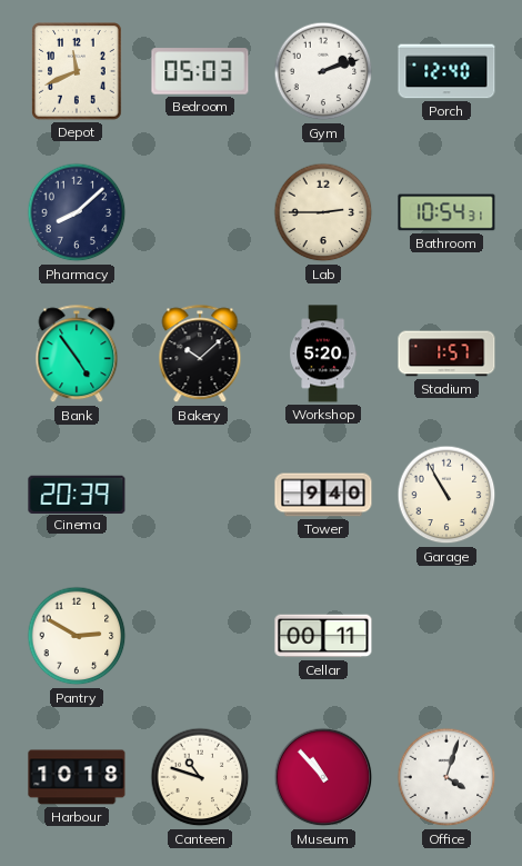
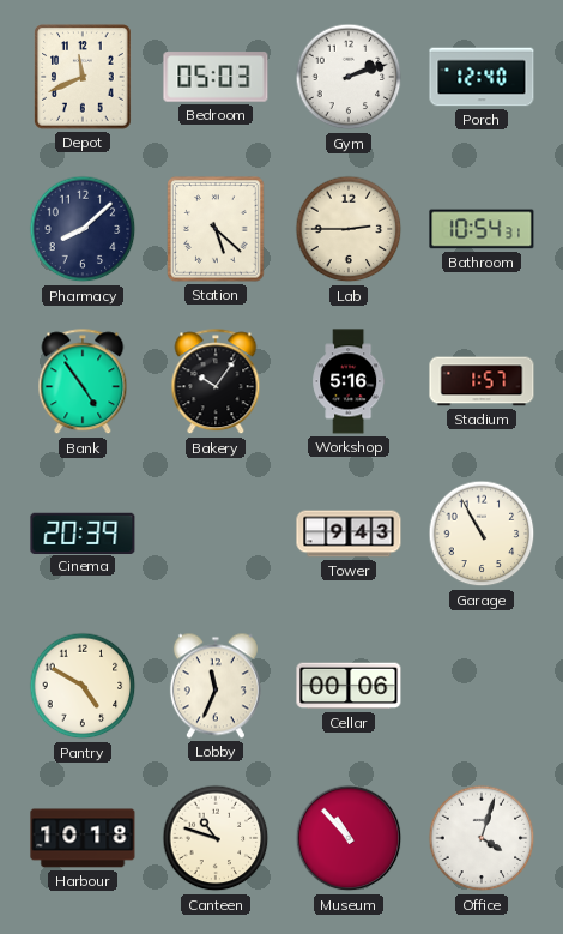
Station: none -> 5:22
Bakery: 10:08 -> 10:06
Workshop: 5:20 -> 5:16
Tower: 9:40 -> 9:43
Pantry: 2:50 -> 4:50
Lobby: none -> 11:34
Cellar: 00:11 -> 00:06
